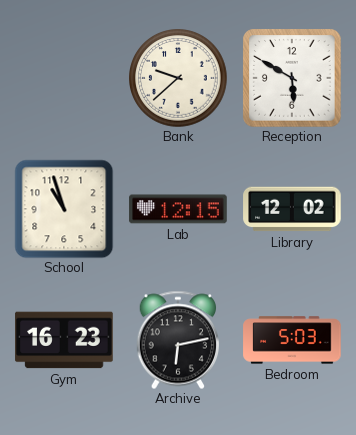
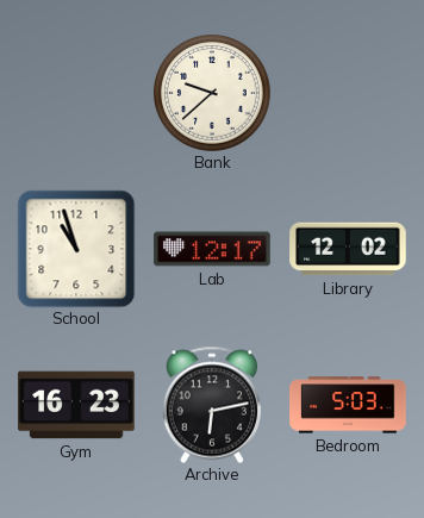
Reception: 5:50 -> none
Lab: 12:15 -> 12:17
